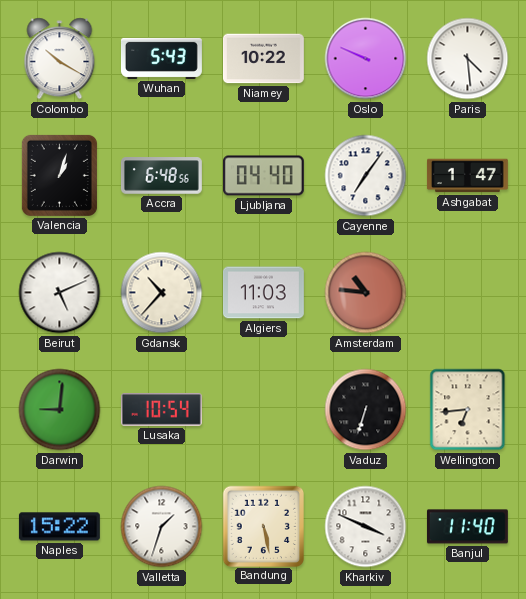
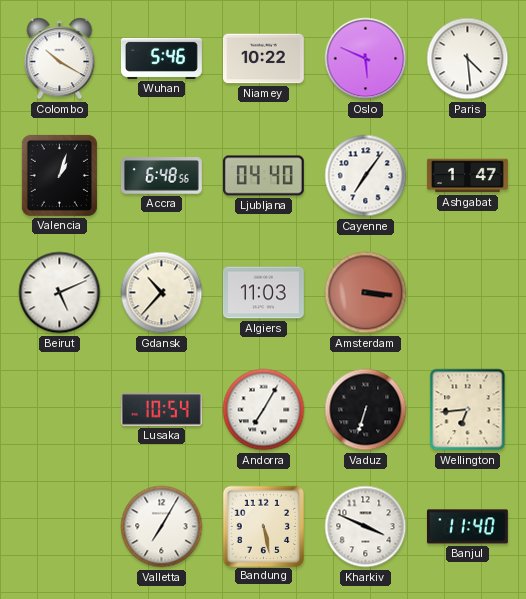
Wuhan: 5:43 -> 5:46
Oslo: 9:49 -> 5:49
Amsterdam: 10:46 -> 3:16
Darwin: 9:01 -> none
Andorra: none -> 7:05
Naples: 15:22 -> none
Valletta: 1:33 -> 7:05
